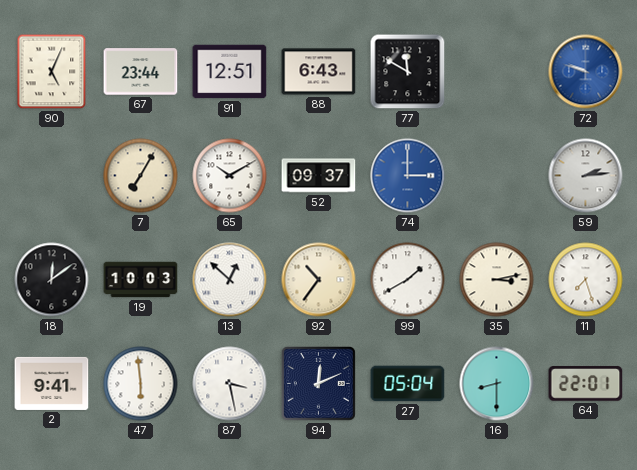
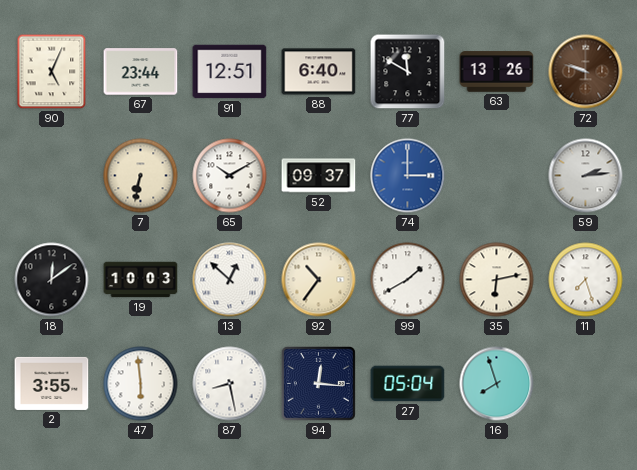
88: 6:43 -> 6:40
63: none -> 13:26
72 dial: blue -> brown
7: 7:05 -> 6:32
35: 3:13 -> 6:13
2: 9:41 -> 3:55
87: 3:28 -> 8:28
94: 12:11 -> 12:16
16: 8:30 -> 7:57
64: 22:01 -> none
